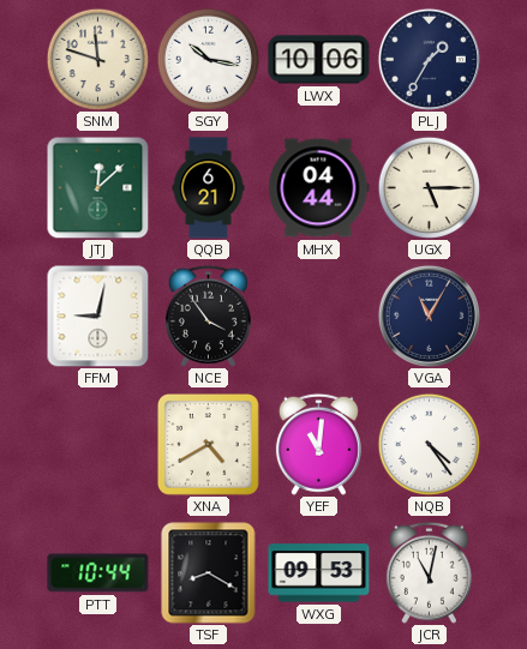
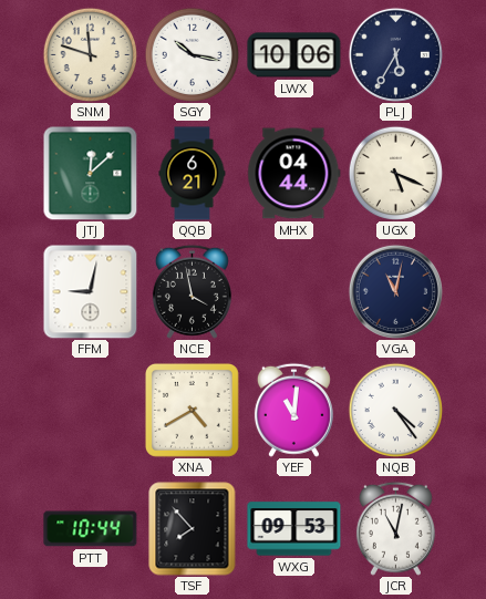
PLJ: 1:35 -> 5:35
UGX: 5:15 -> 5:19
NCE: 3:54 -> 3:58
VGA: 11:05 -> 11:02
TSF: 8:20 -> 7:53
